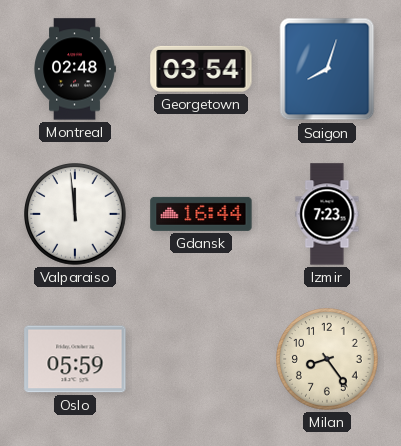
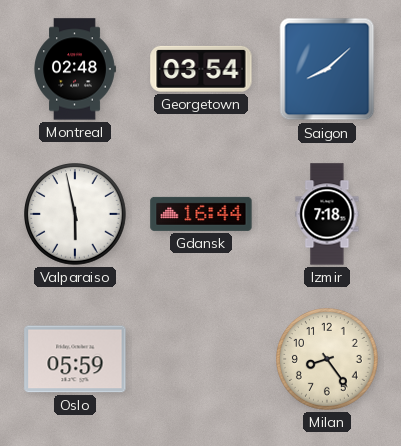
Saigon: 8:03 -> 8:08
Valparaiso: 11:59 -> 5:58
Izmir: 7:23 -> 7:18
